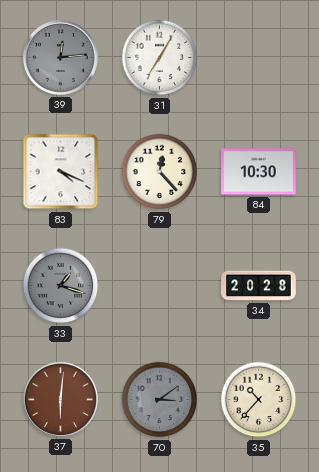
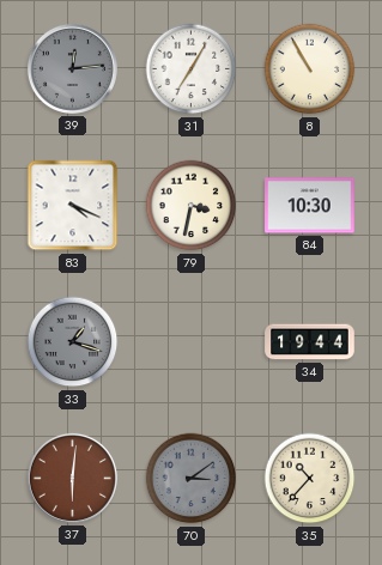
8: none -> 10:55
79: 12:23 -> 3:32
34: 20:28 -> 19:44
